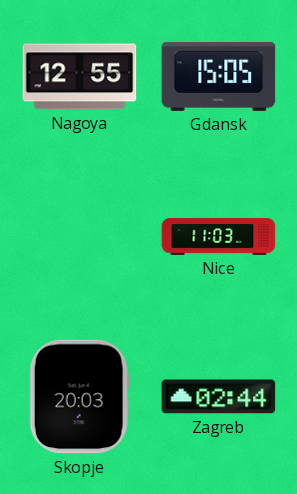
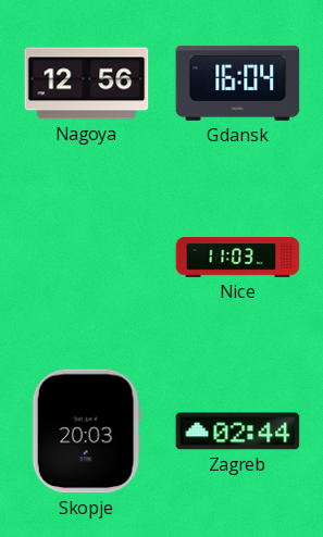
Nagoya: 12:55 -> 12:56
Gdansk: 15:05 -> 16:04
